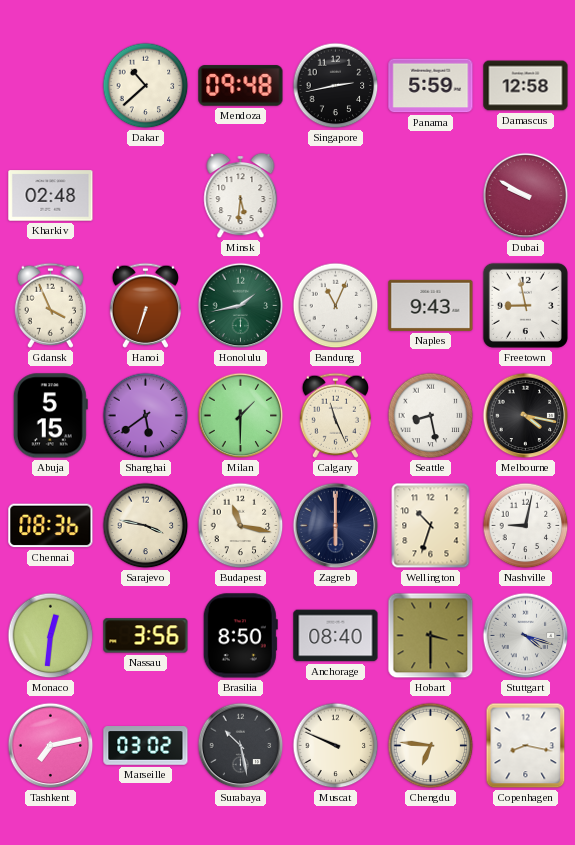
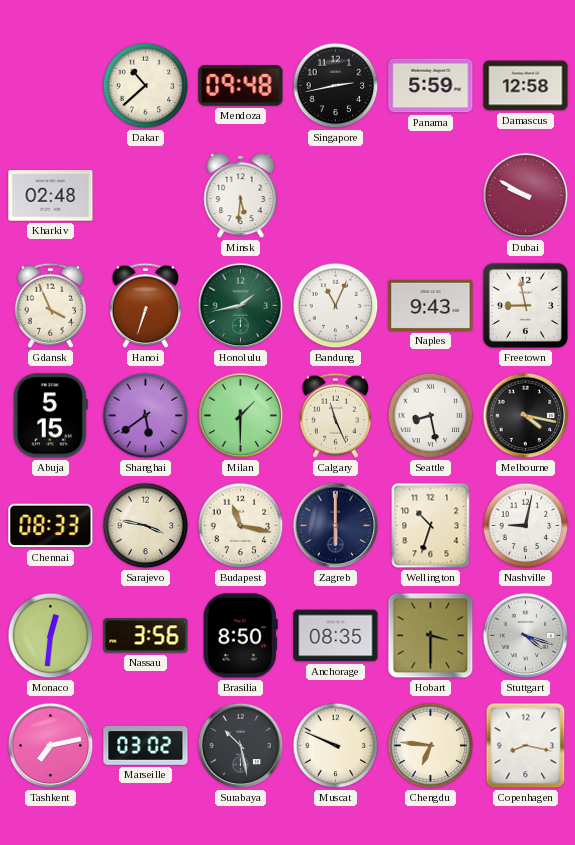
Chennai: 08:36 -> 08:33
Anchorage: 08:40 -> 08:35
